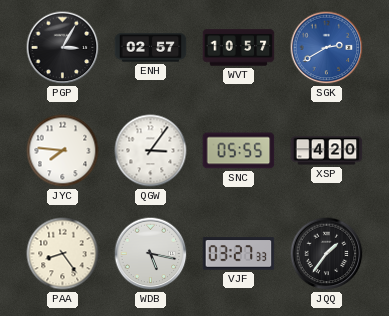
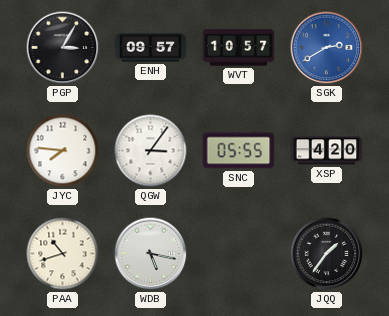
ENH: 02:57 -> 09:57
PAA: 8:24 -> 10:42
VJF: 03:27 -> none
